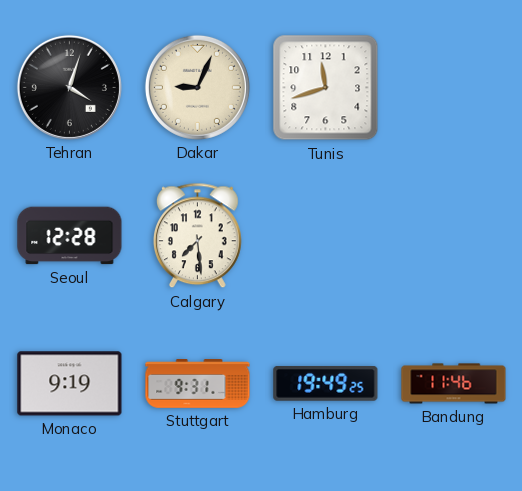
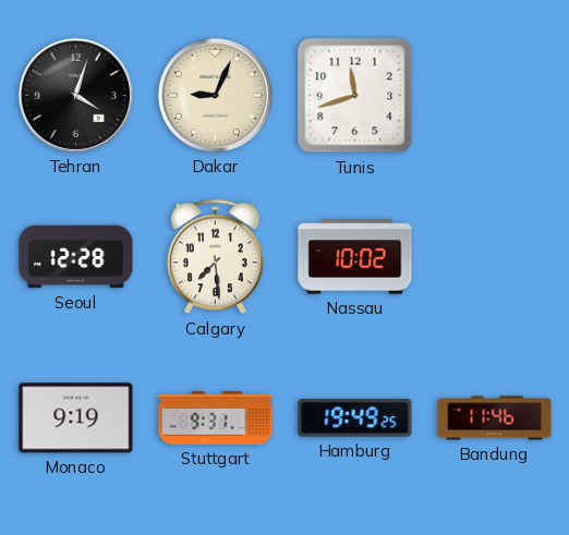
Nassau: none -> 10:02
